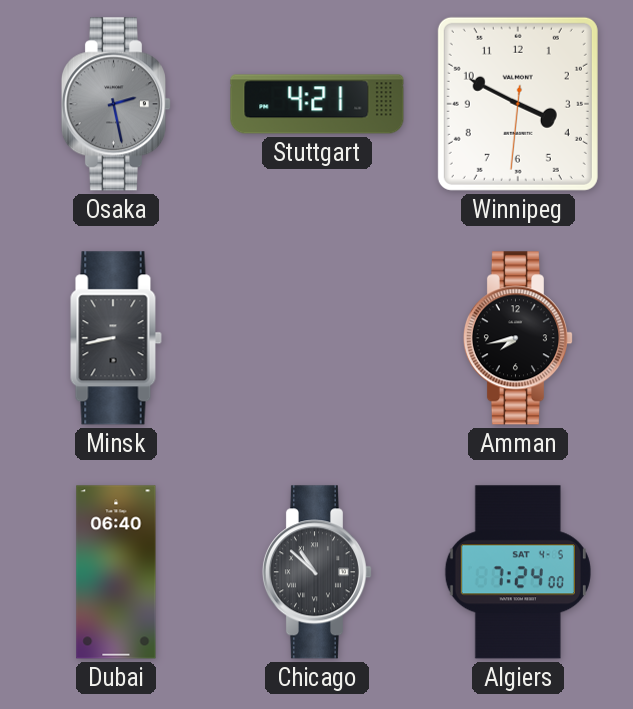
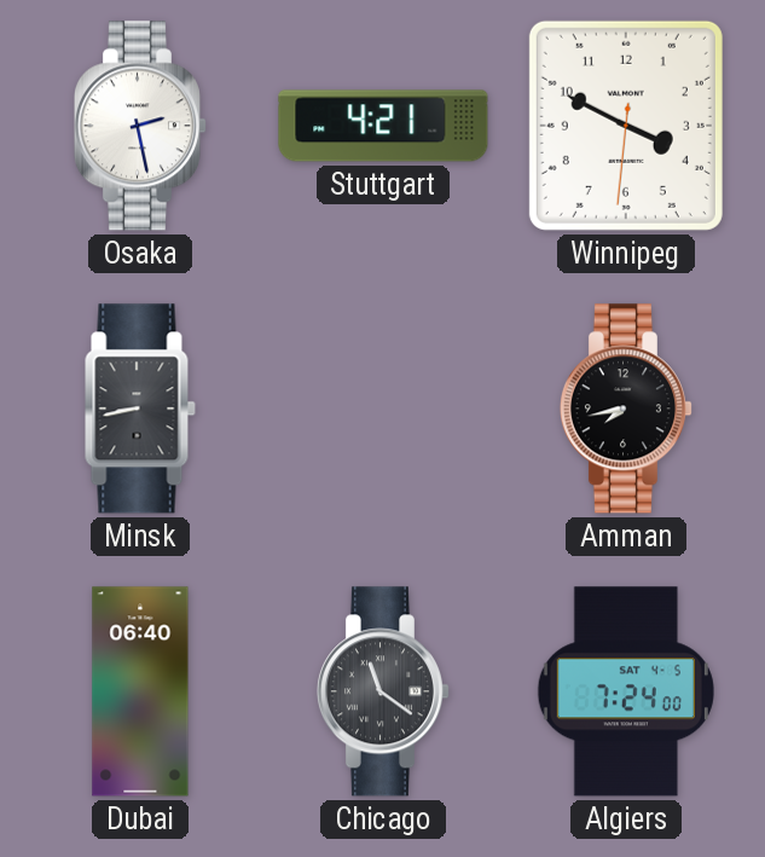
Osaka dial: grey -> white
Chicago: 10:52 -> 11:21
